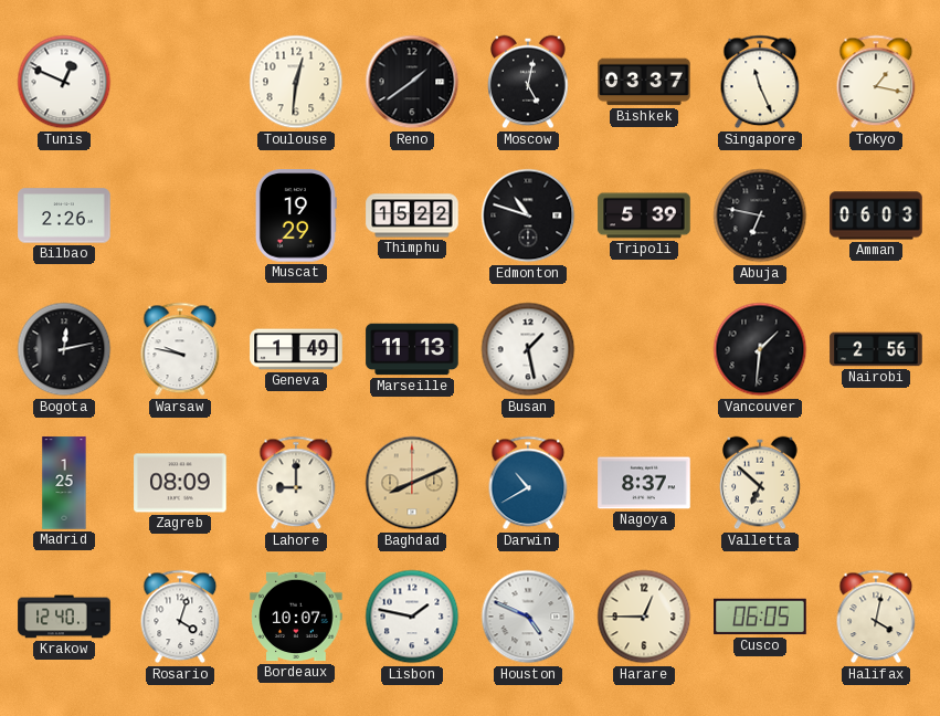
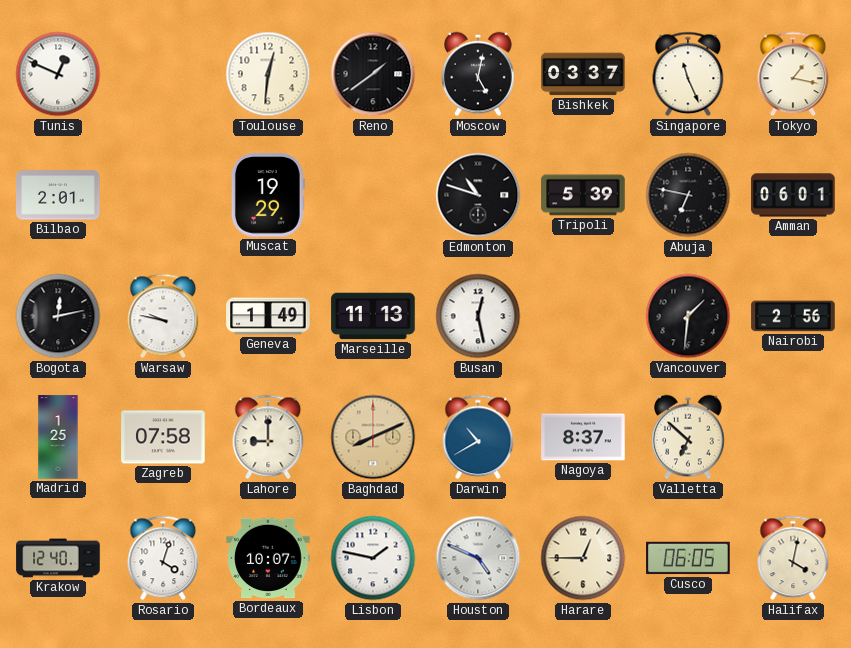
Bilbao: 2:26 -> 2:01
Thimphu: 15:22 -> none
Amman: 06:03 -> 06:01
Busan: 1:28 -> 12:28
Zagreb: 08:09 -> 07:58
